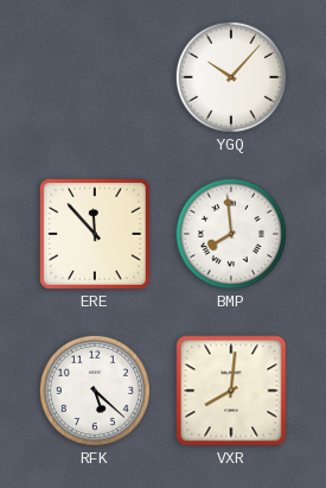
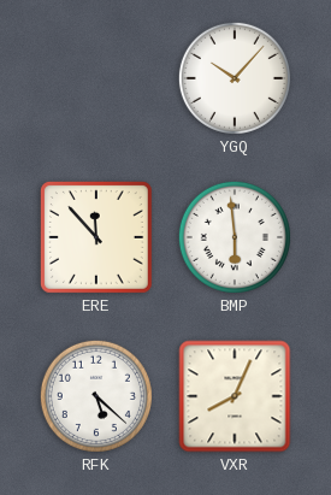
BMP: 7:59 -> 5:59
VXR: 8:01 -> 8:04
